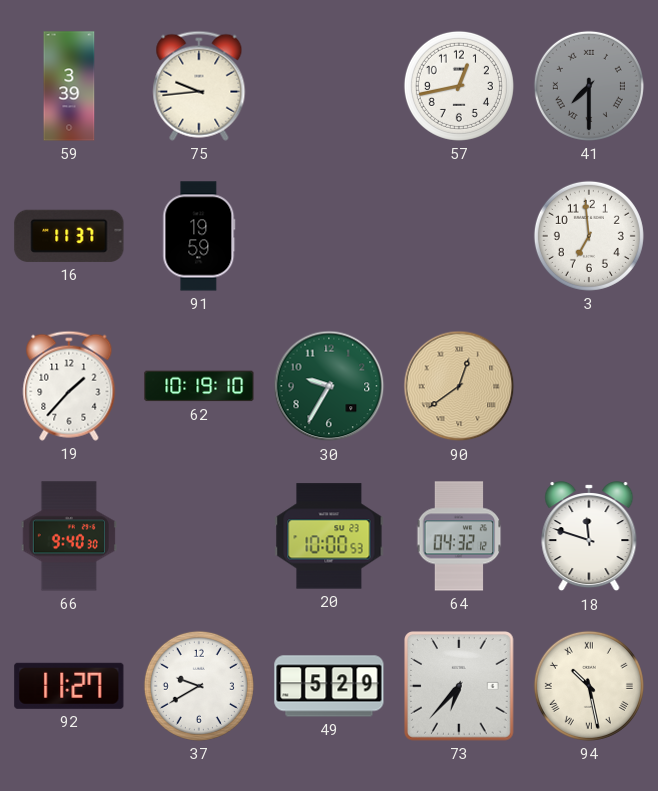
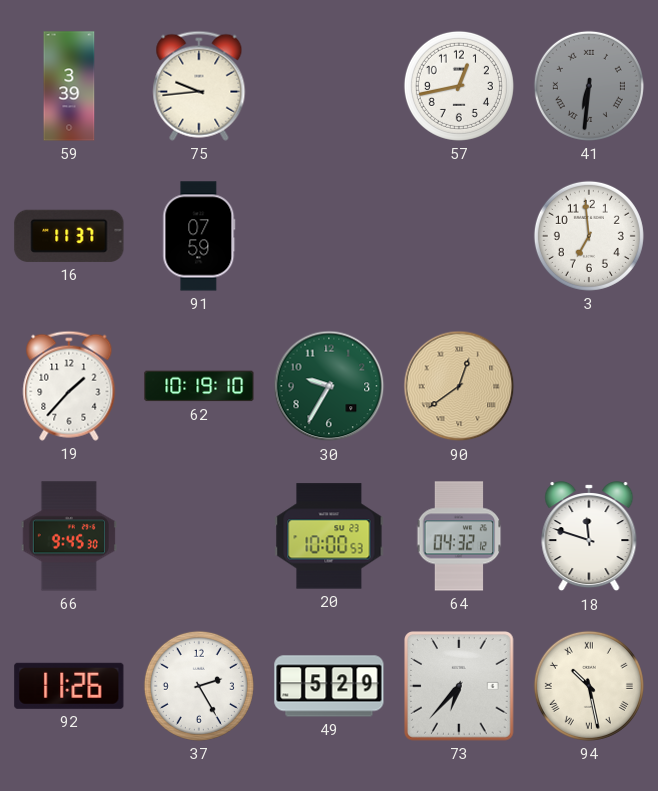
41: 7:30 -> 6:31
91: 19:59 -> 07:59
66: 9:40 -> 9:45
92: 11:27 -> 11:26
37: 9:40 -> 2:25
